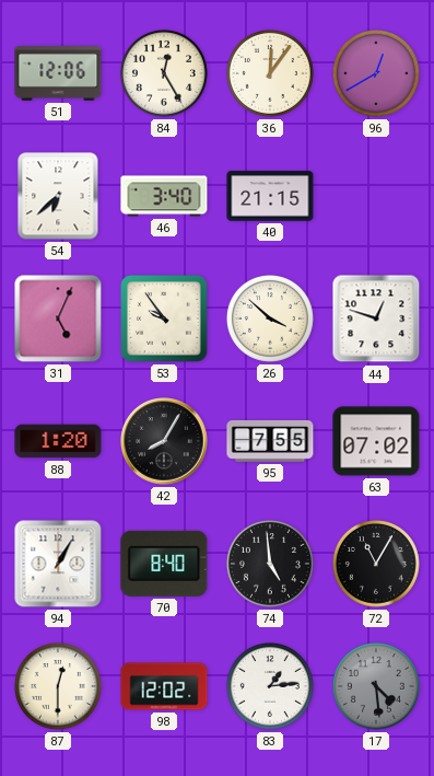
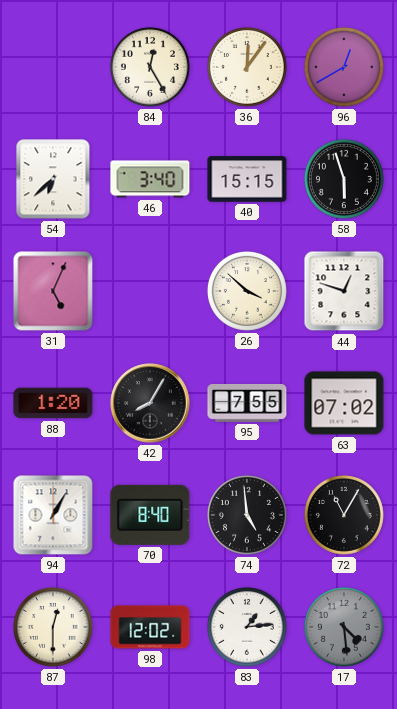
51: 12:06 -> none
40: 21:15 -> 15:15
58: none -> 5:57
53: 9:54 -> none
